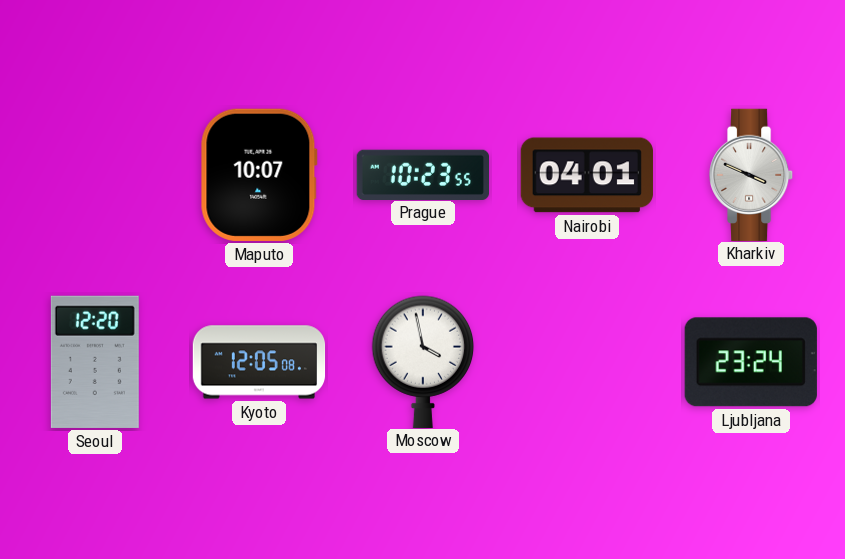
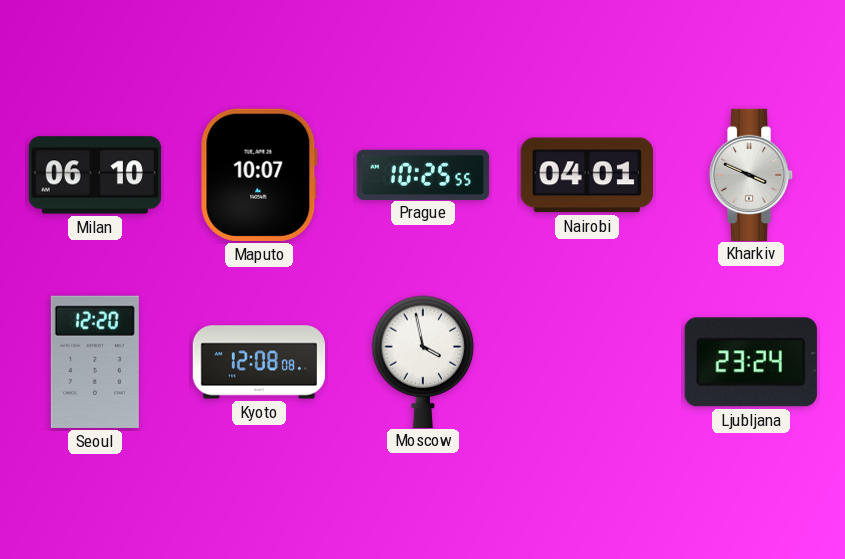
Milan: none -> 06:10
Prague: 10:23 -> 10:25
Kyoto: 12:05 -> 12:08
